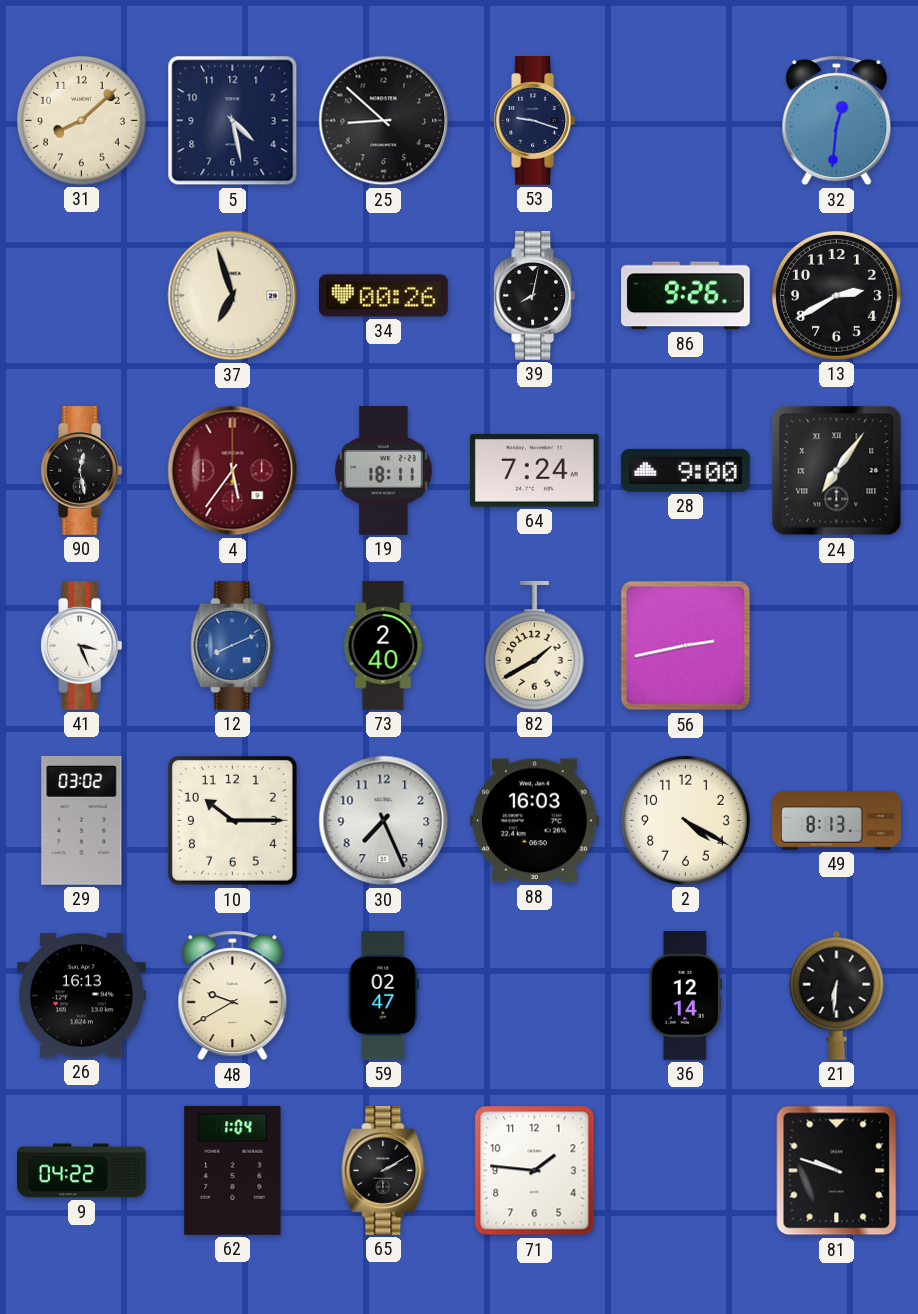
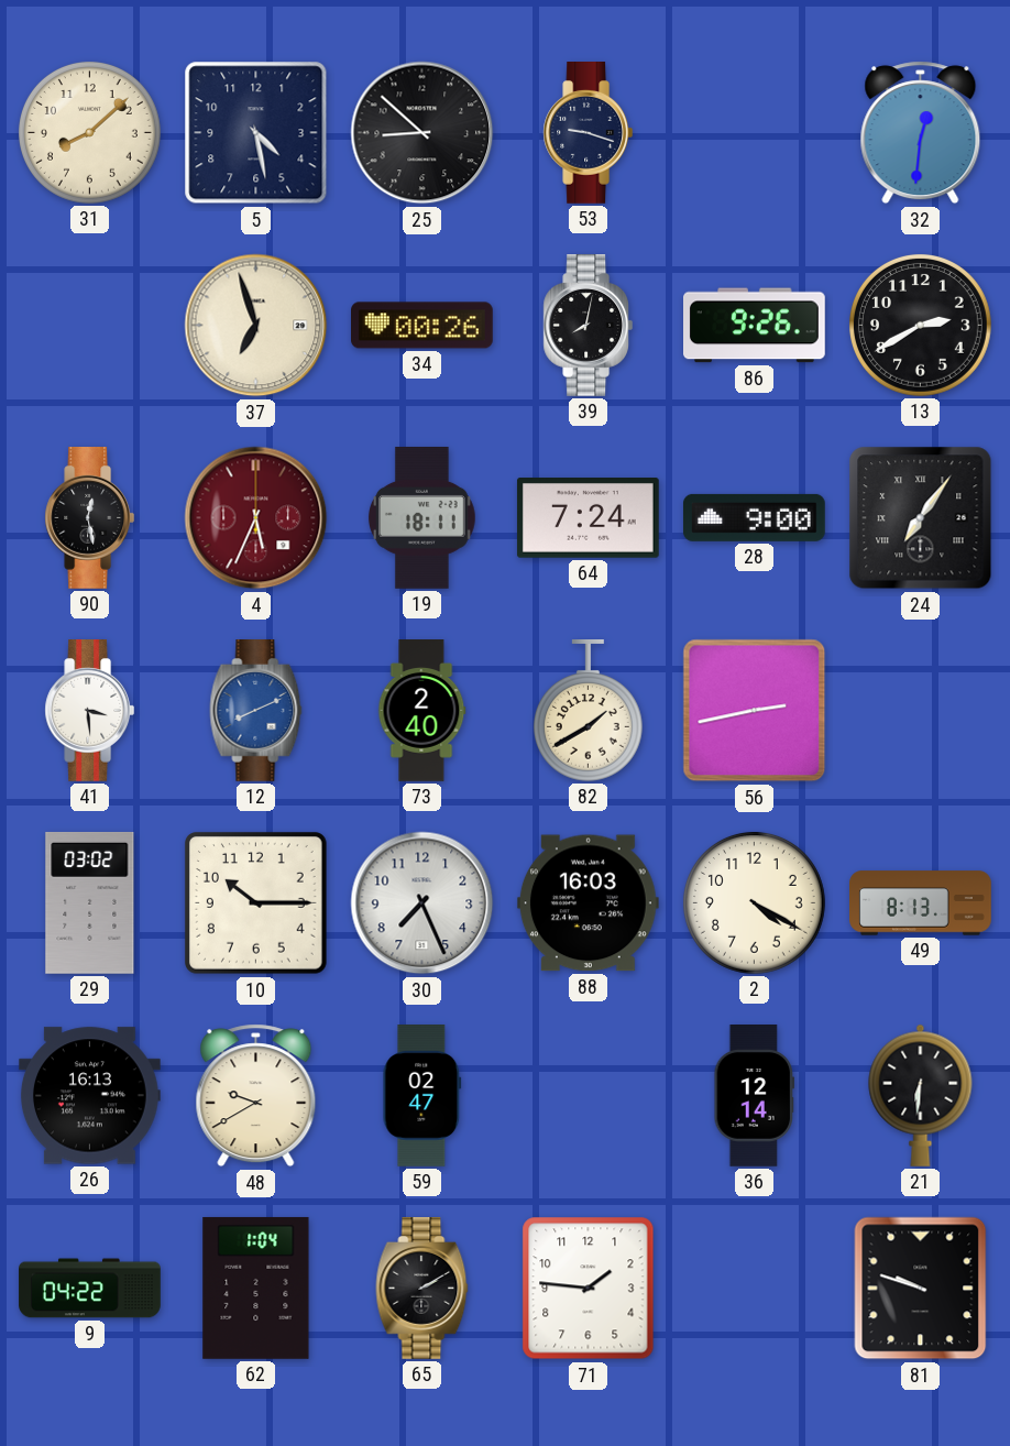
4: 5:36 -> 5:34
41: 3:26 -> 3:29
